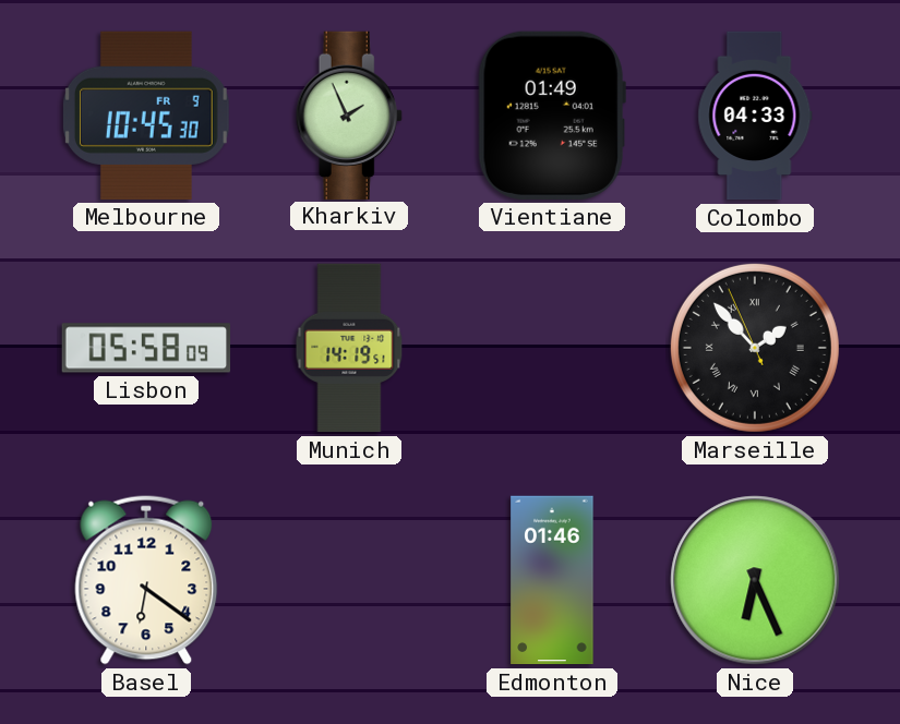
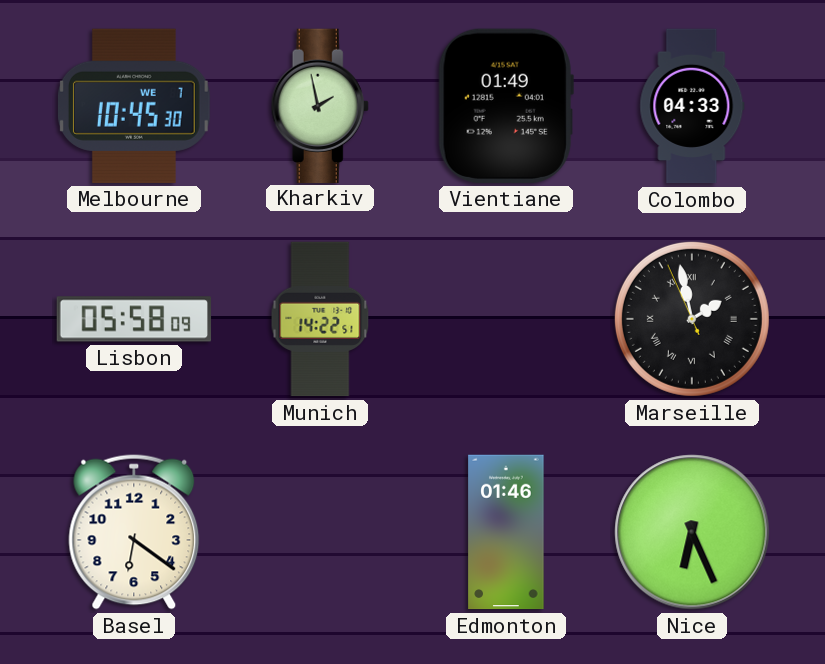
Melbourne date: FR 9 -> WE 7
Kharkiv: 1:56 -> 1:58
Munich: 14:19 -> 14:22
Marseille: 1:52 -> 1:57
